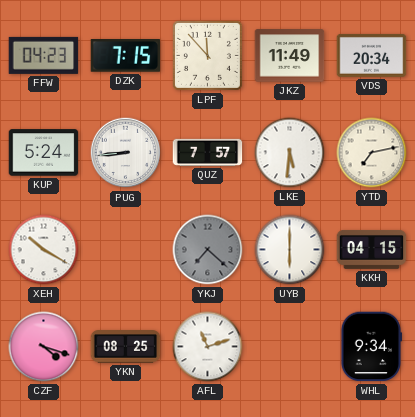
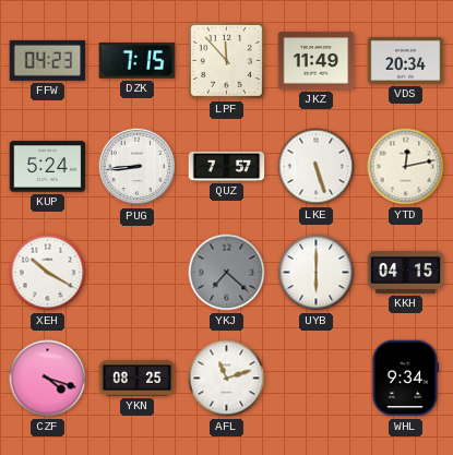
LKE: 5:31 -> 5:27
YTD: 7:13 -> 12:13
